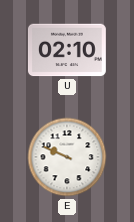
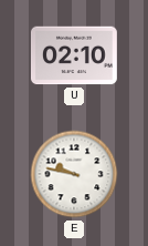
E: 9:49 -> 9:47
